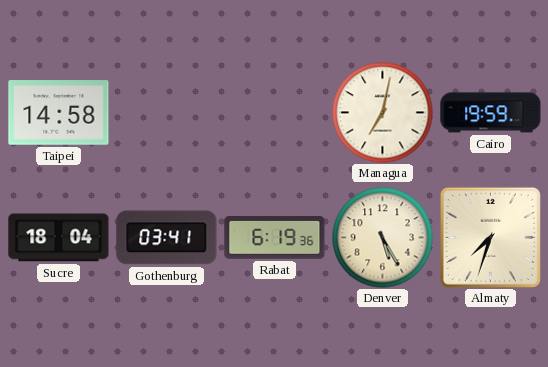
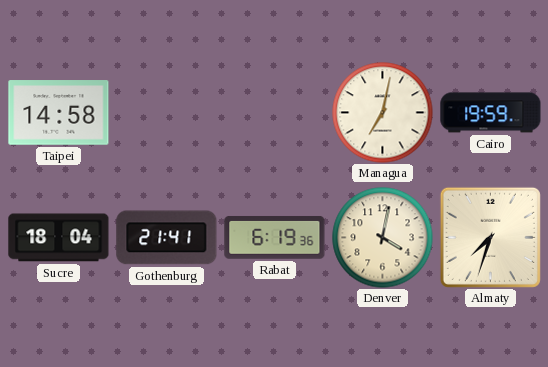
Gothenburg: 03:41 -> 21:41
Denver: 5:25 -> 4:02
